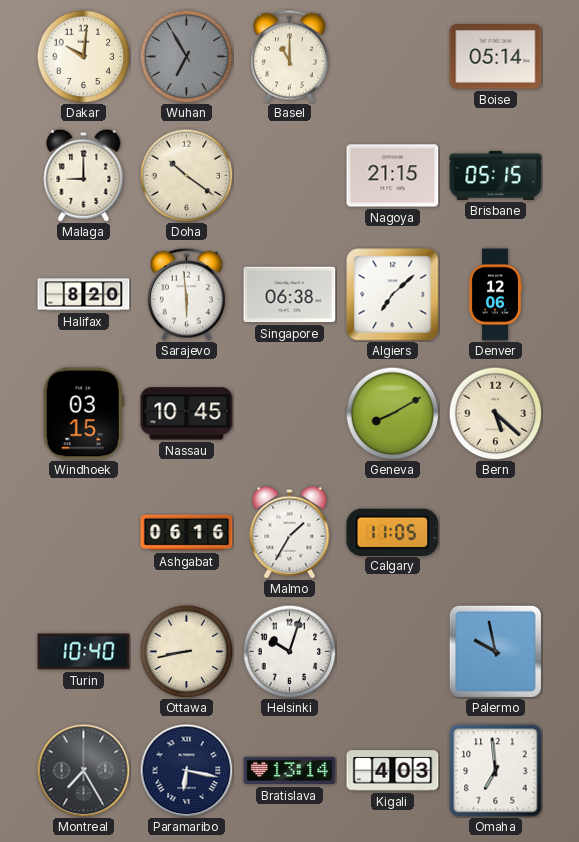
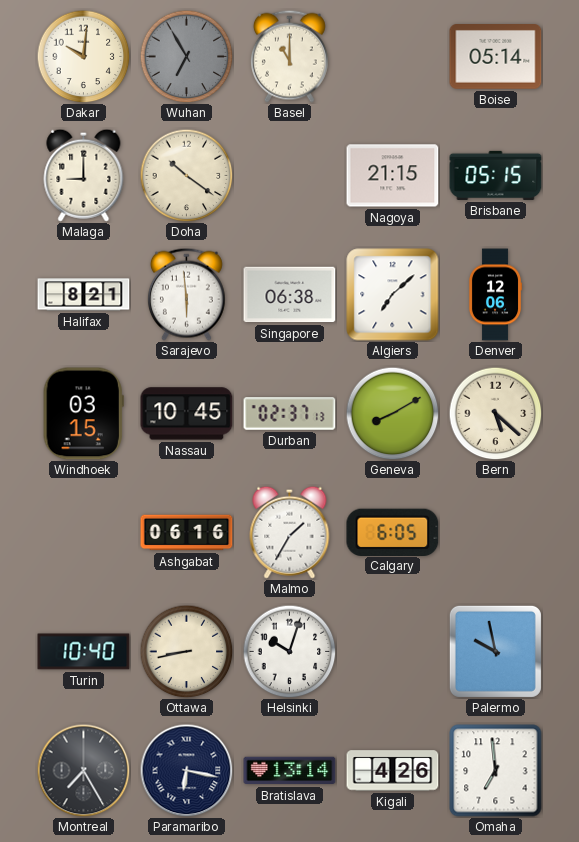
Halifax: 8:20 -> 8:21
Durban: none -> 02:37
Calgary: 11:05 -> 6:05
Kigali: 4:03 -> 4:26
